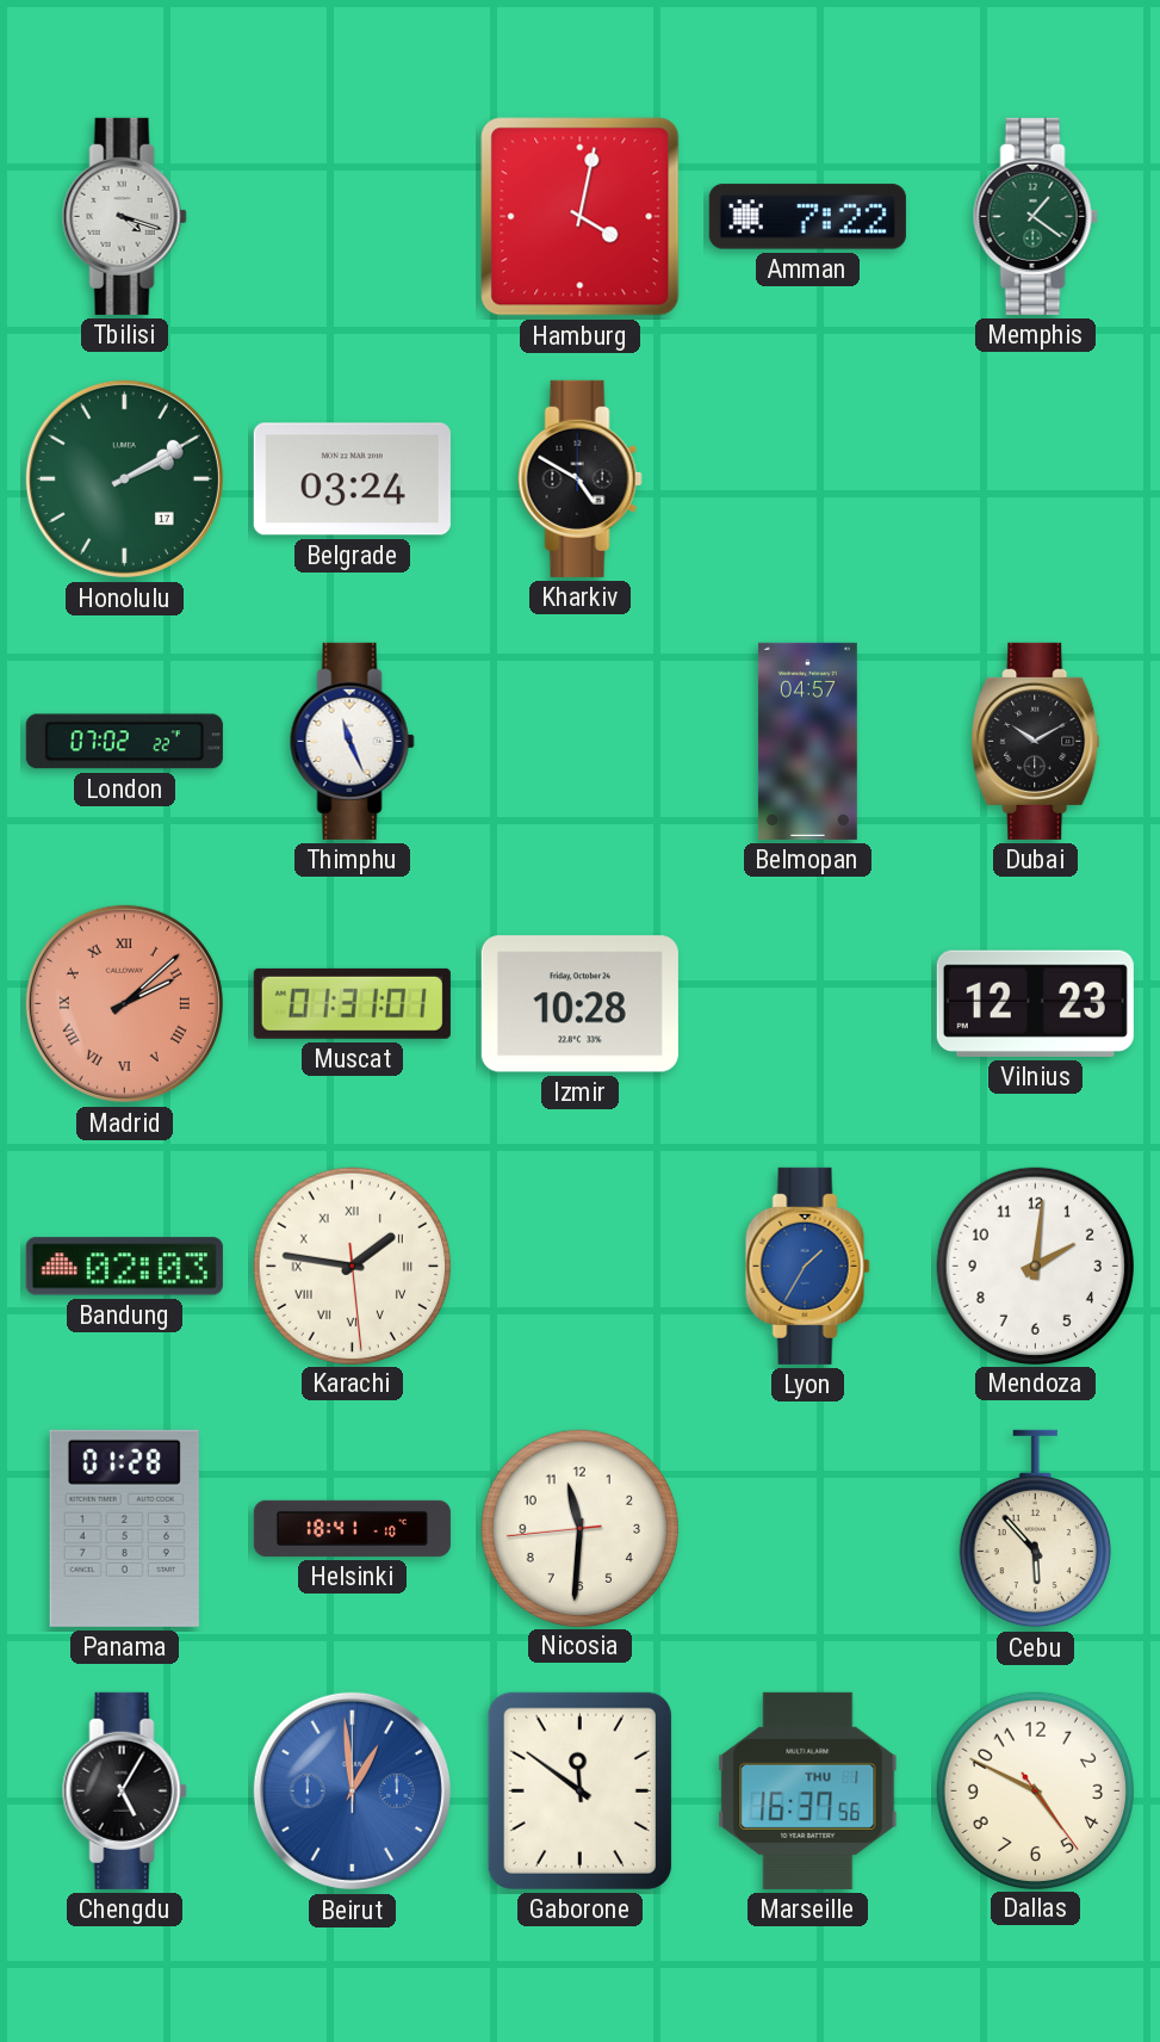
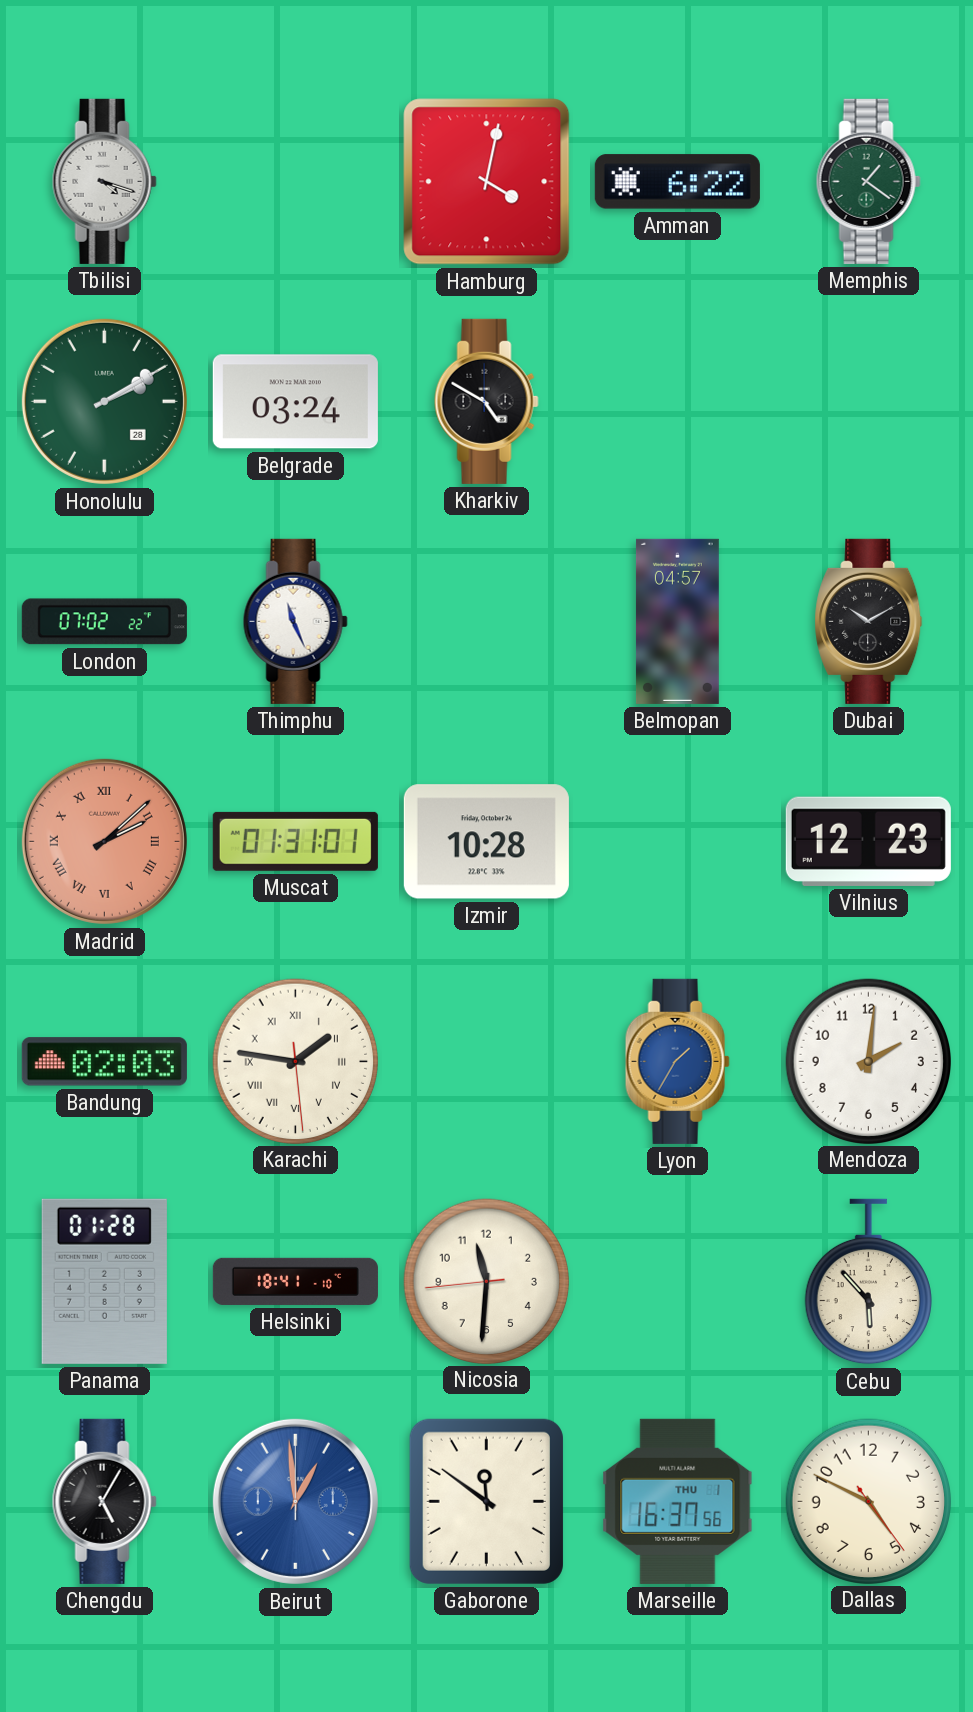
Amman: 7:22 -> 6:22
Honolulu date: 17 -> 28
